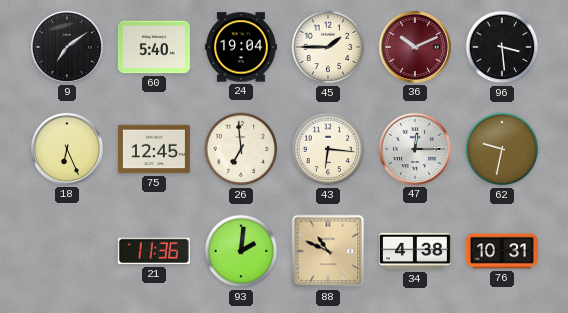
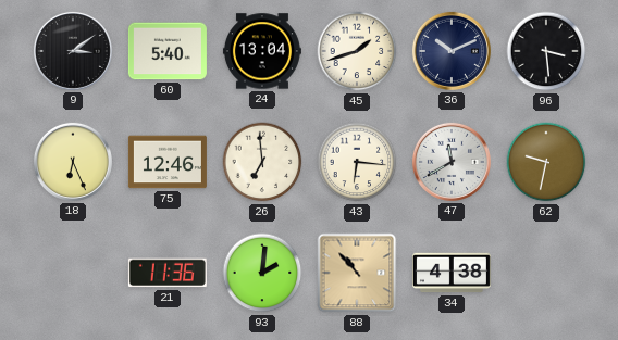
9: 7:09 -> 3:09
24: 19:04 -> 13:04
45: 1:45 -> 1:42
36 dial: burgundy -> navy
75: 12:45 -> 12:46
47: 12:15 -> 11:40
88: 10:49 -> 10:53
76: 10:31 -> none
